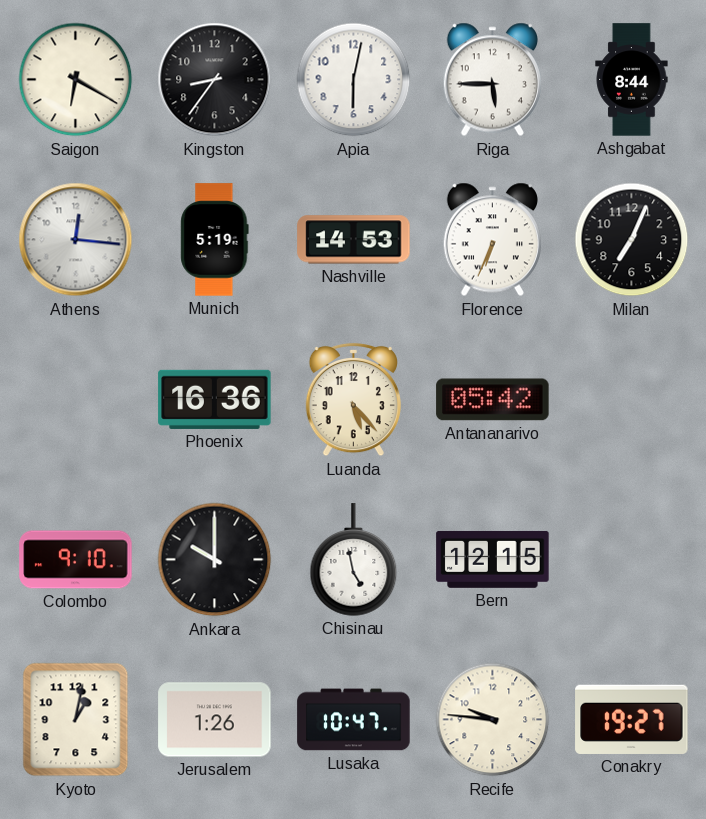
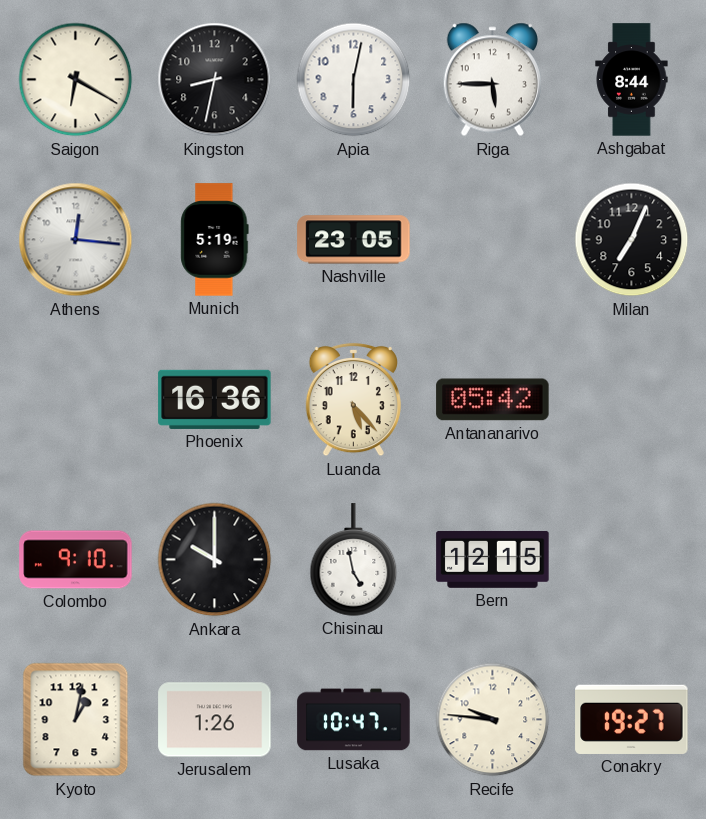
Kingston: 8:36 -> 8:32
Nashville: 14:53 -> 23:05
Florence: 6:34 -> none
